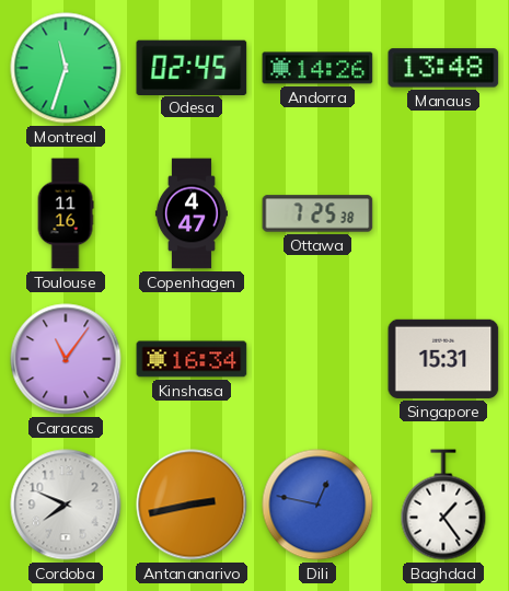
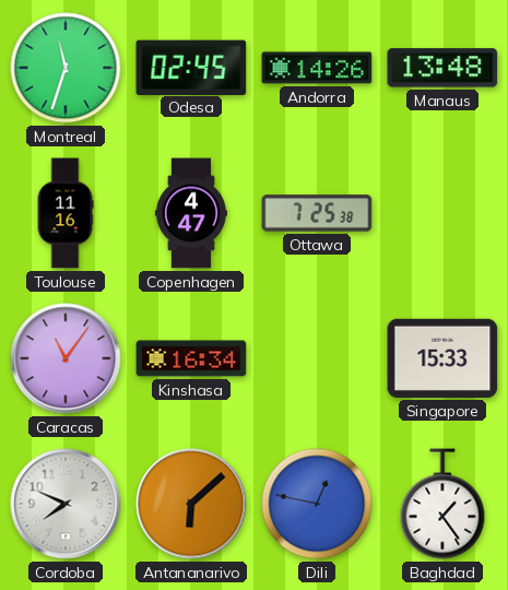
Singapore: 15:31 -> 15:33
Antananarivo: 2:43 -> 6:08
